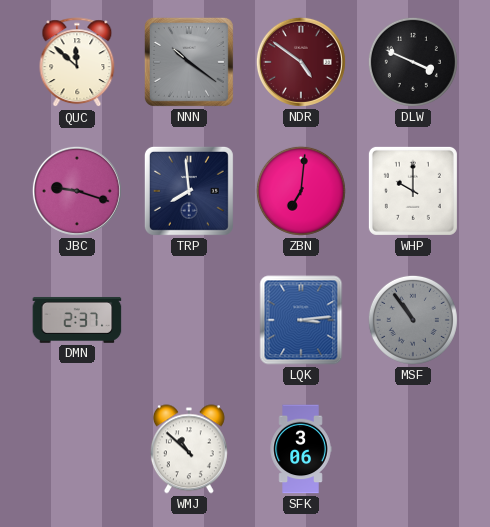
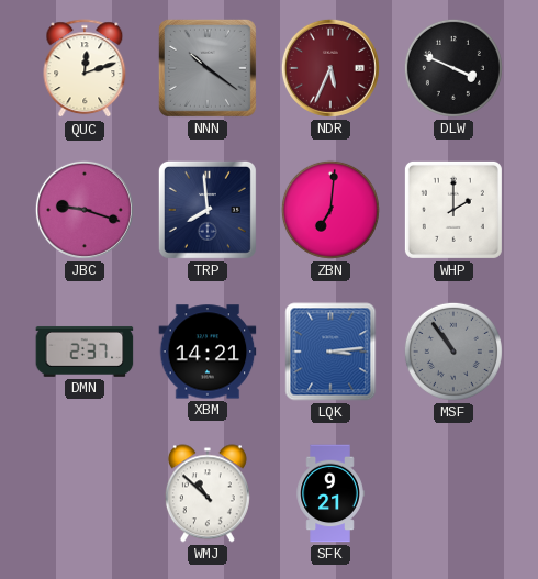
QUC: 11:52 -> 12:12
NDR: 4:51 -> 5:34
WHP: 10:00 -> 2:00
XBM: none -> 14:21
SFK: 3:06 -> 9:21
